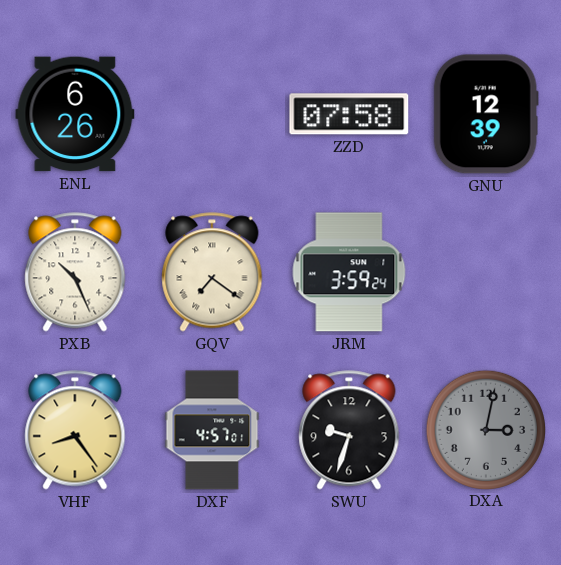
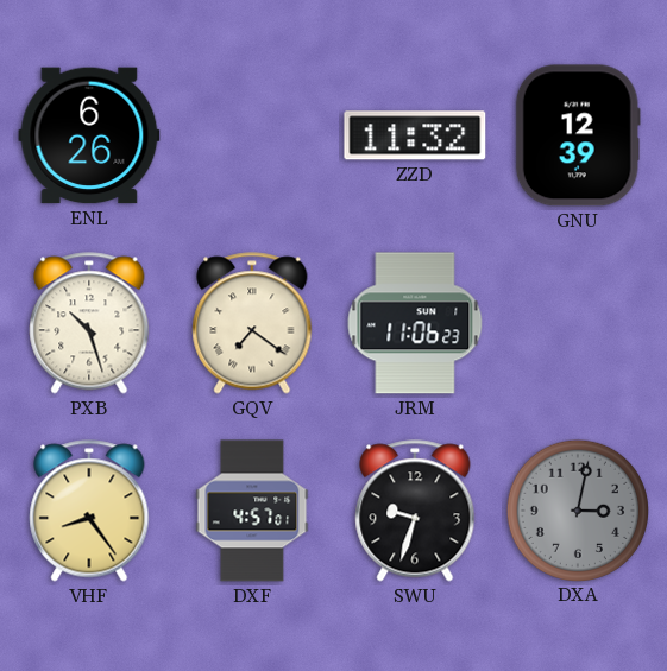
ZZD: 07:58 -> 11:32
PXB: 10:26 -> 10:27
JRM: 3:59 -> 11:06
